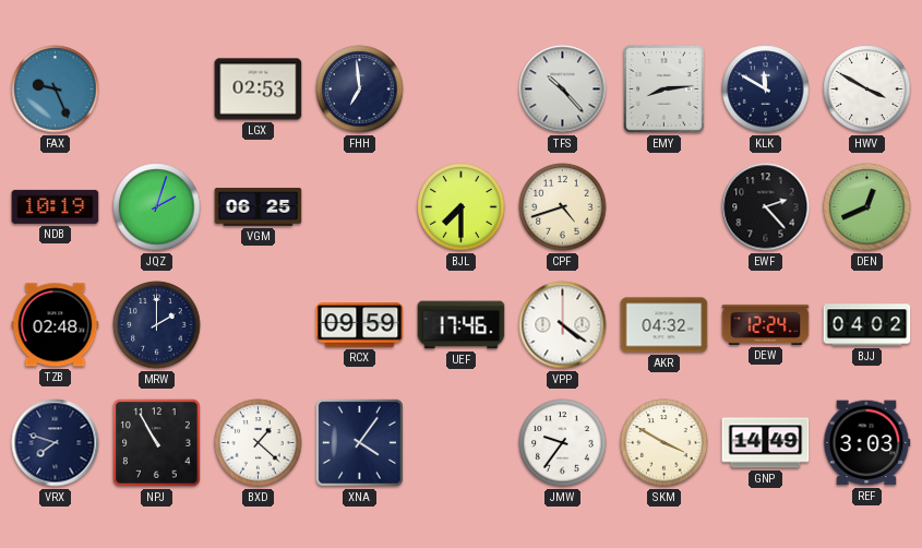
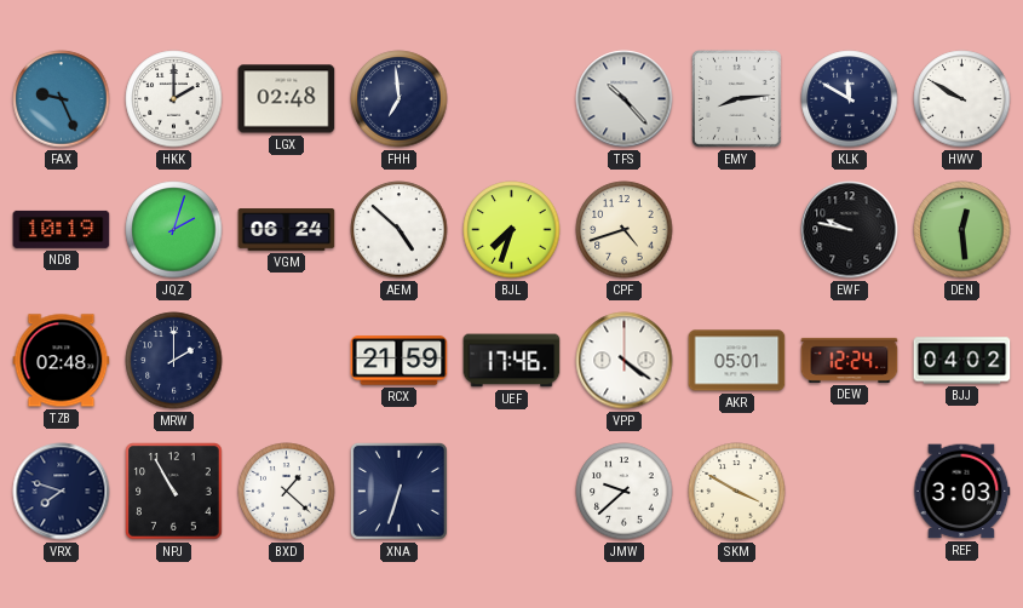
HKK: none -> 2:00
LGX: 02:53 -> 02:48
HWV: 3:50 -> 9:50
VGM: 06:25 -> 06:24
AEM: none -> 4:52
BJL: 7:30 -> 7:33
EWF: 2:23 -> 9:47
DEN: 12:41 -> 12:29
RCX: 09:59 -> 21:59
AKR: 04:32 -> 05:01
XNA: 4:06 -> 6:33
JMW: 9:36 -> 9:38
GNP: 14:49 -> none
